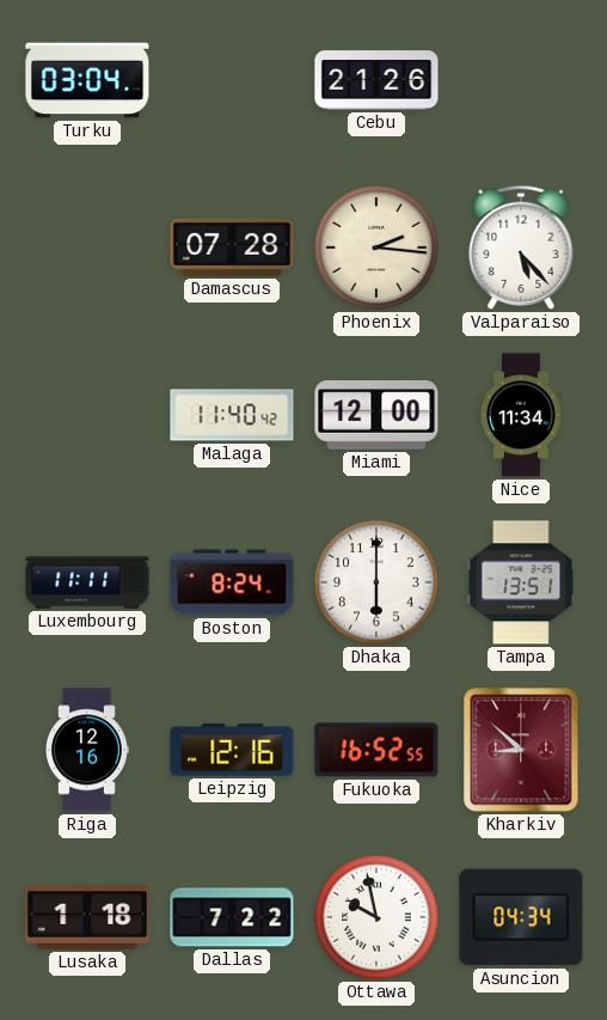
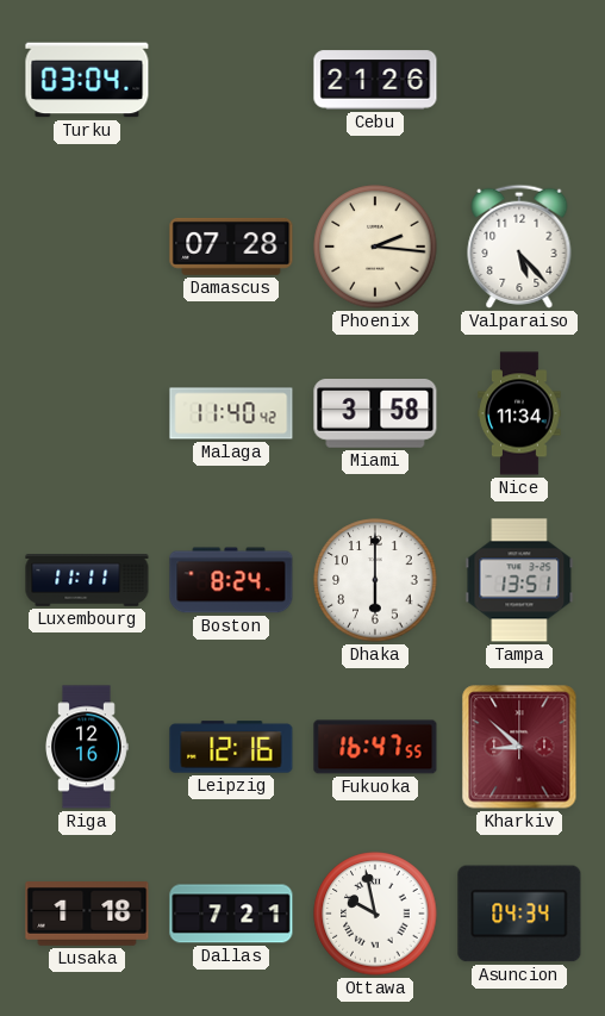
Miami: 12:00 -> 3:58
Fukuoka: 16:52 -> 16:47
Dallas: 7:22 -> 7:21
